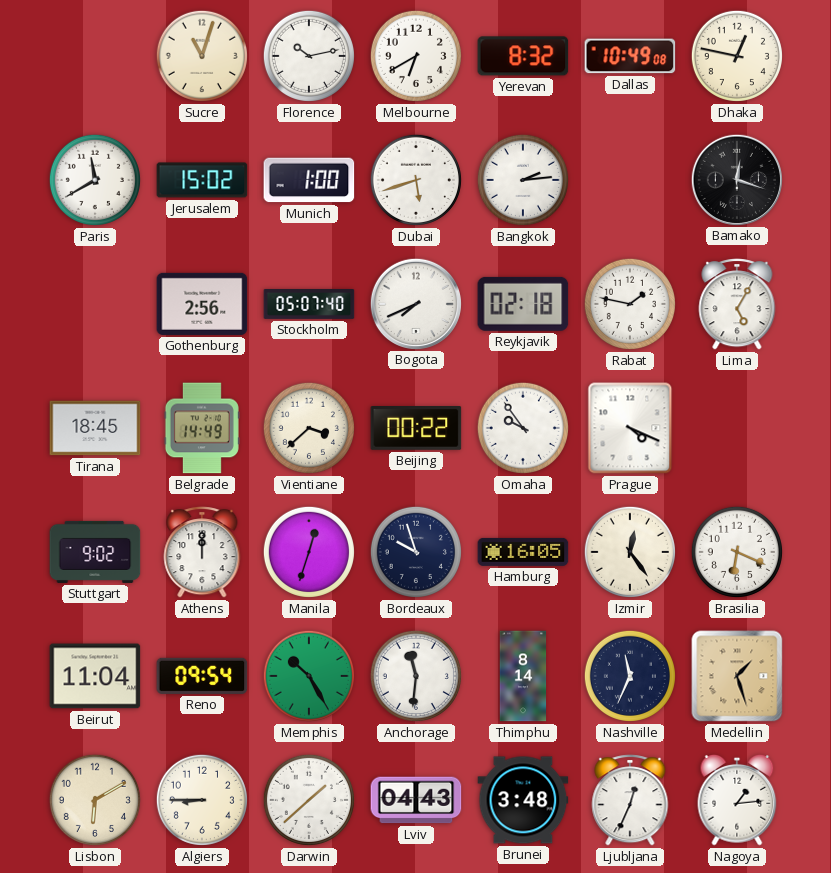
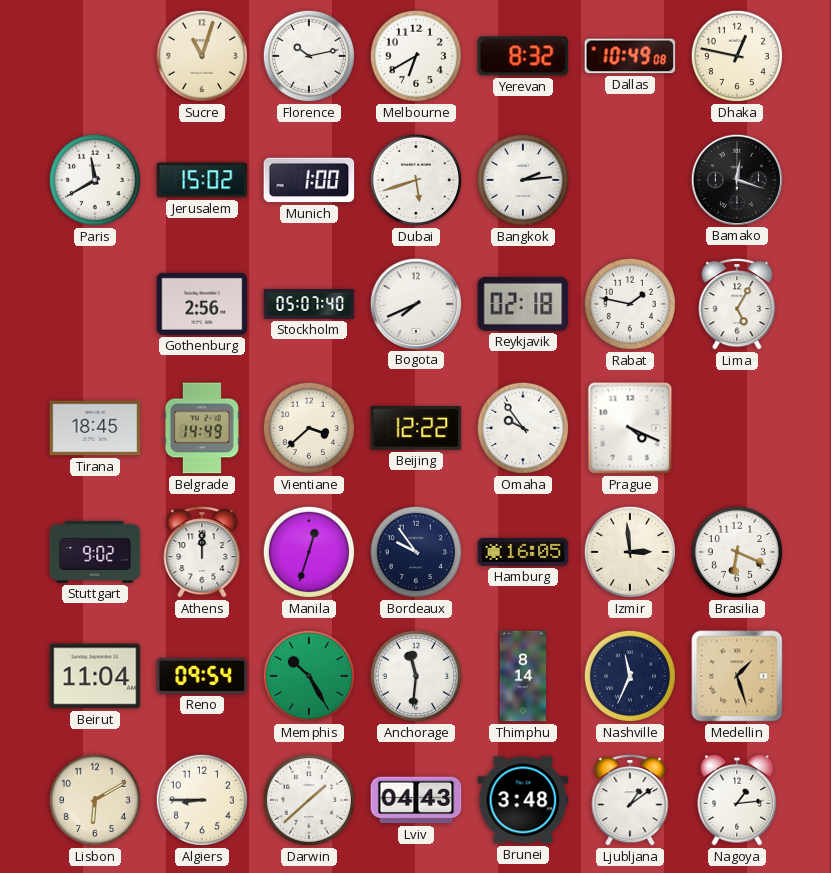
Beijing: 00:22 -> 12:22
Bordeaux: 9:57 -> 9:54
Izmir: 12:24 -> 2:59
Ljubljana: 12:34 -> 1:09
